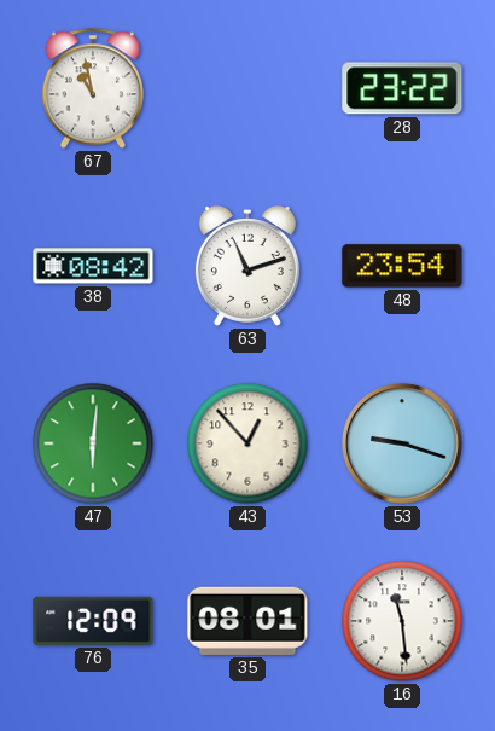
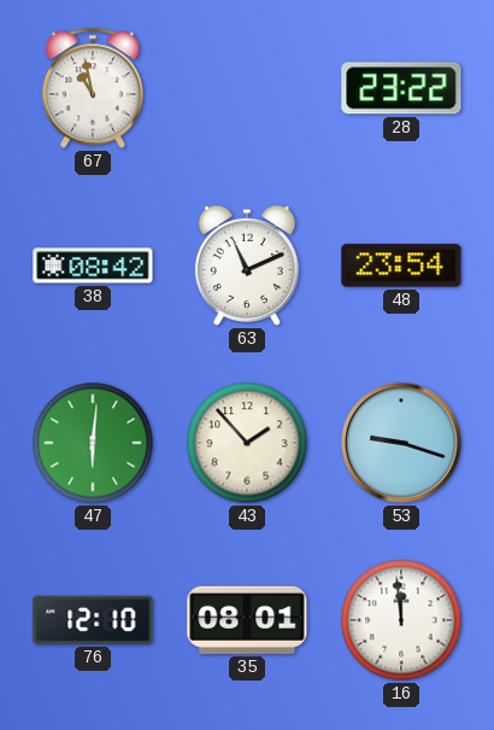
63: 11:12 -> 11:11
43: 12:53 -> 1:53
76: 12:09 -> 12:10
16: 11:29 -> 11:59
